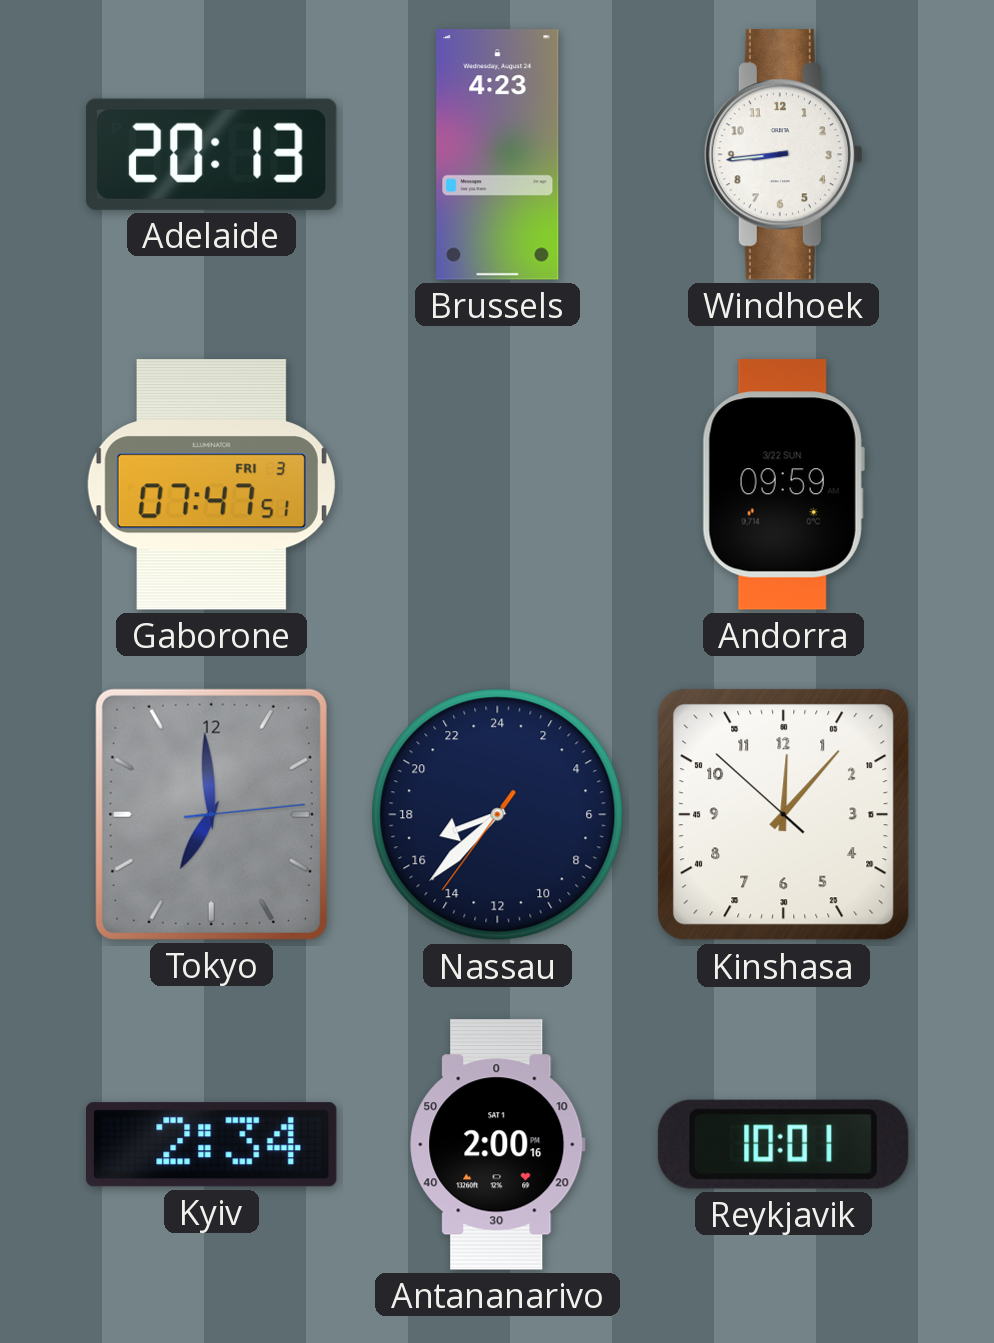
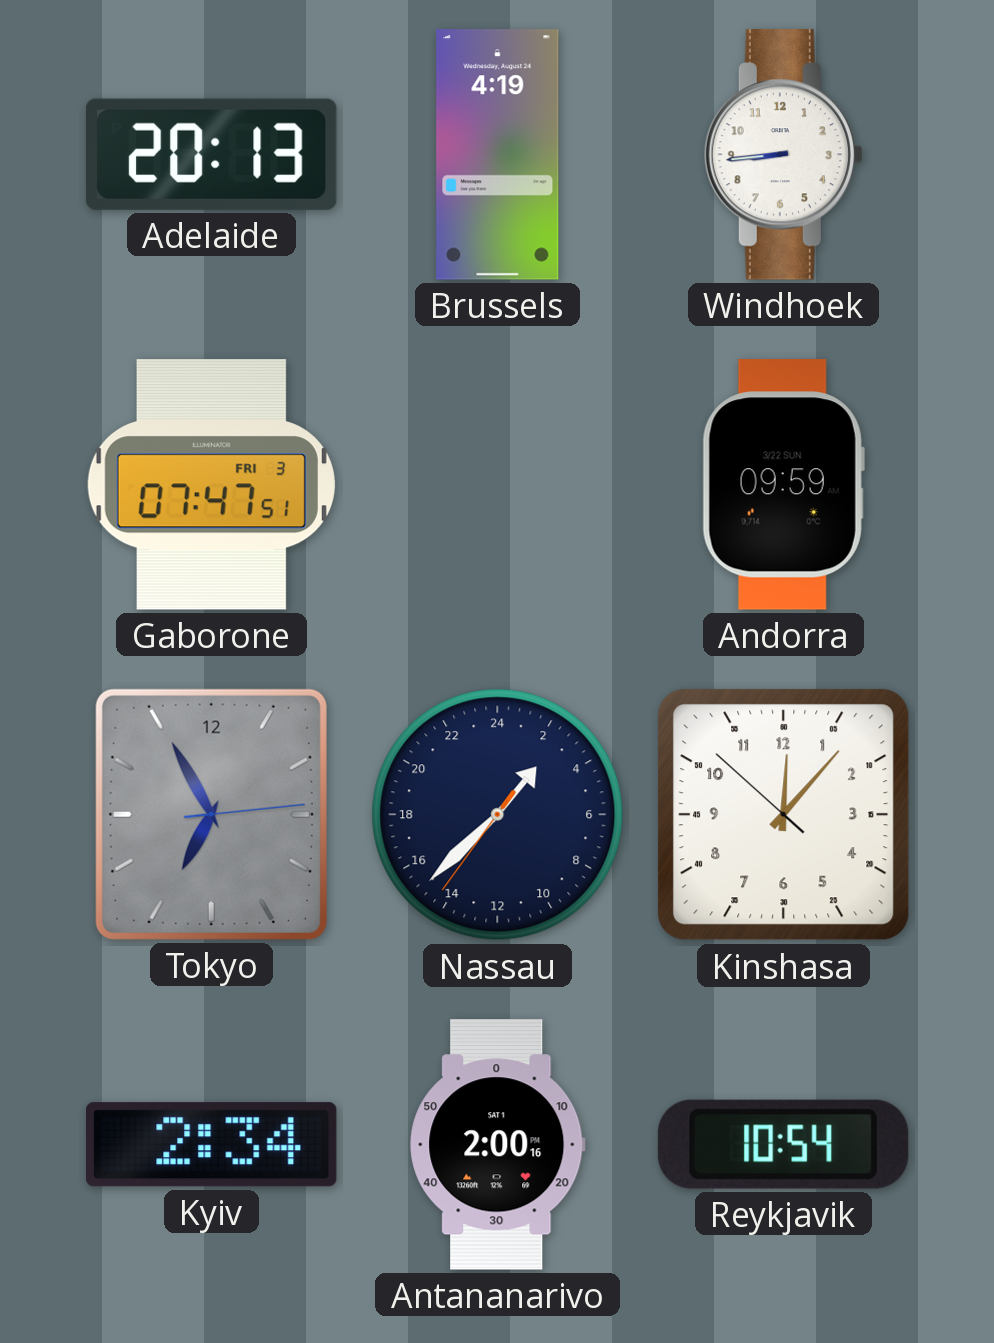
Brussels: 4:23 -> 4:19
Tokyo: 6:59 -> 6:55
Nassau: 16:37 -> 2:37
Reykjavik: 10:01 -> 10:54
